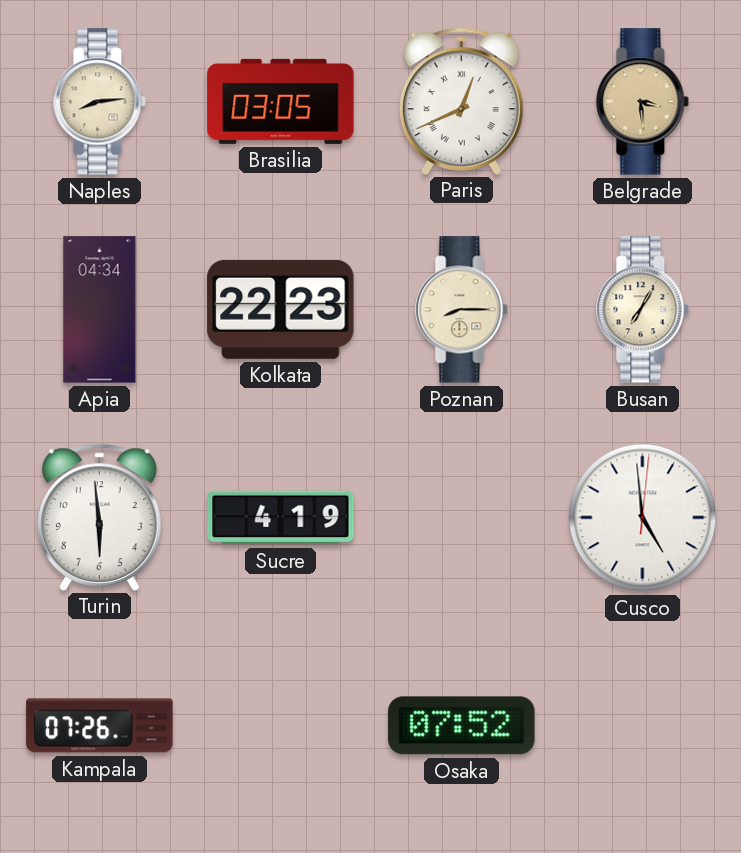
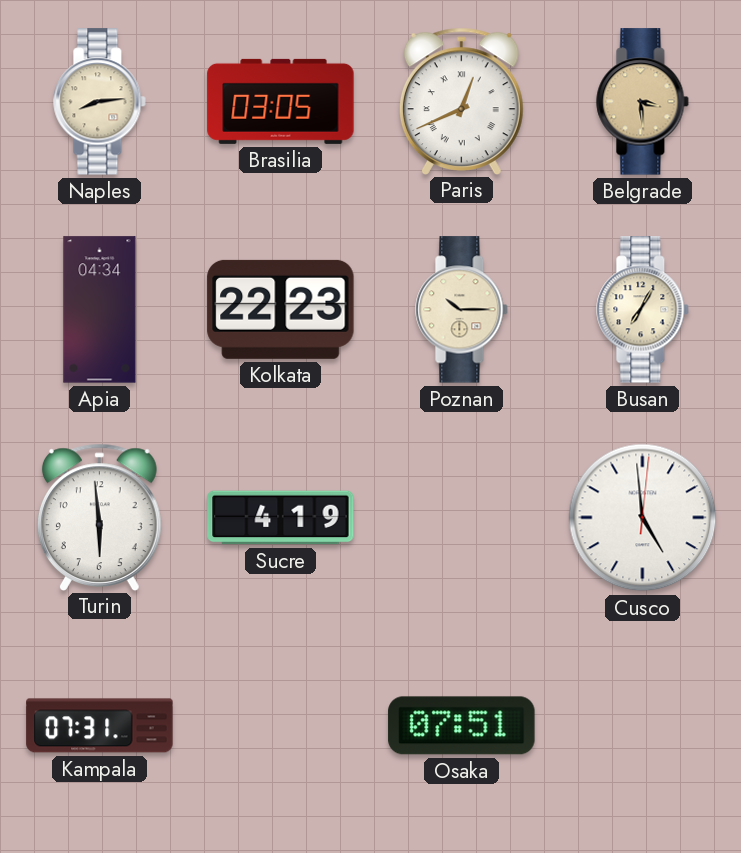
Poznan: 8:15 -> 10:15
Kampala: 07:26 -> 07:31
Osaka: 07:52 -> 07:51
